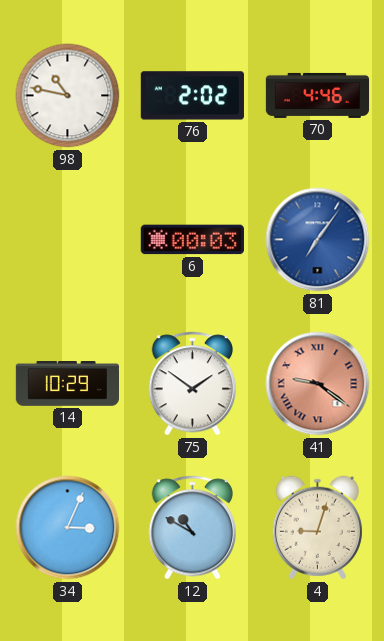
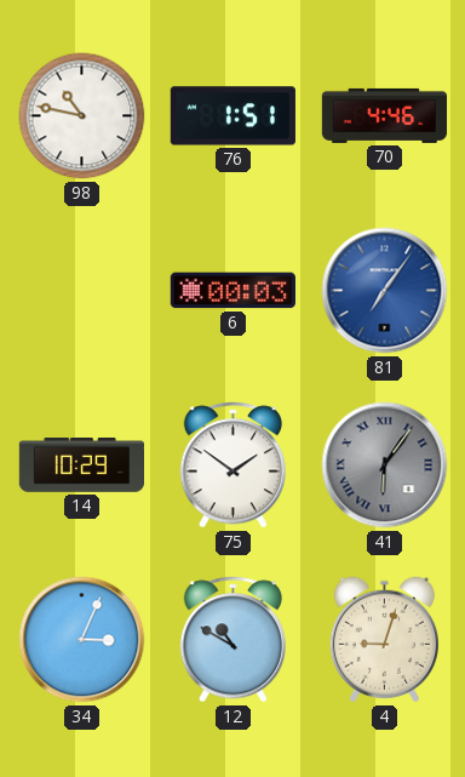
76: 2:02 -> 1:51
41: 9:21 -> 6:06
41 dial: salmon -> grey
